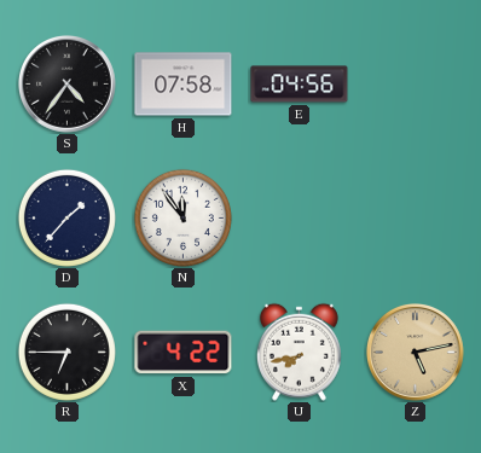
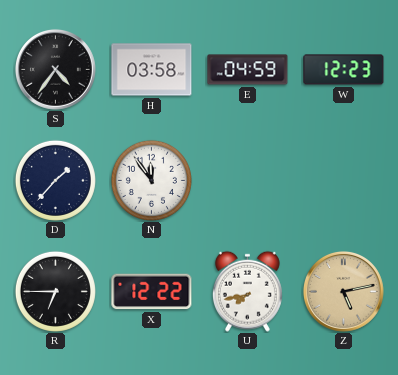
H: 07:58 -> 03:58
E: 04:56 -> 04:59
W: none -> 12:23
X: 4:22 -> 12:22
